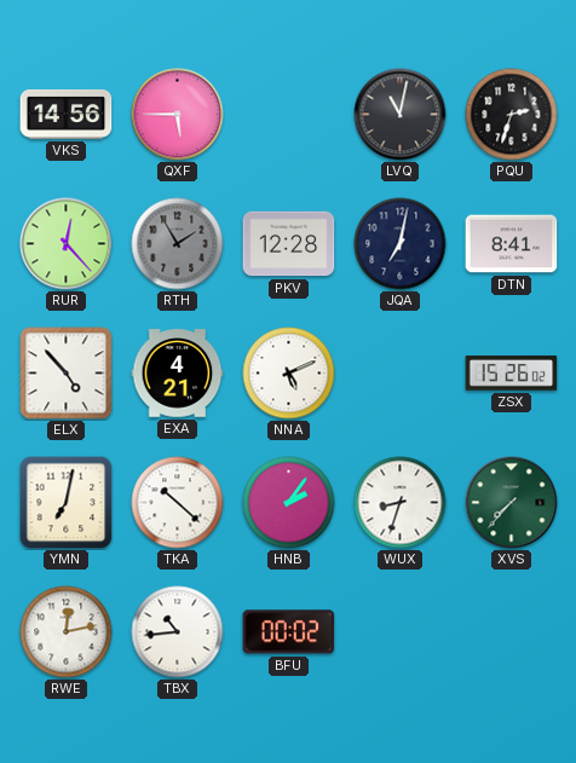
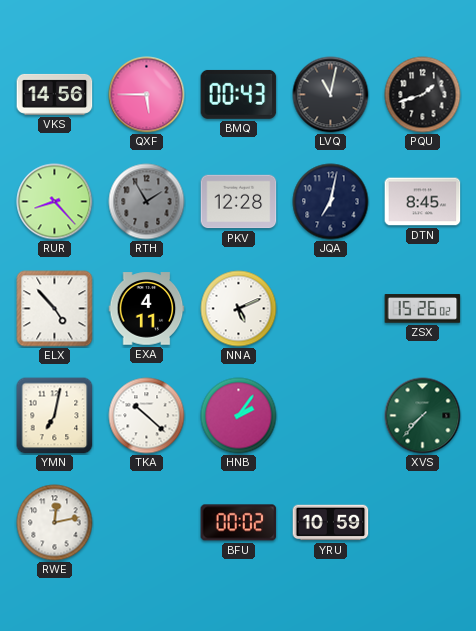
BMQ: none -> 00:43
PQU: 2:33 -> 1:42
RUR: 12:23 -> 8:23
DTN: 8:41 -> 8:45
EXA: 4:21 -> 4:11
WUX: 8:33 -> none
TBX: 10:44 -> none
YRU: none -> 10:59
